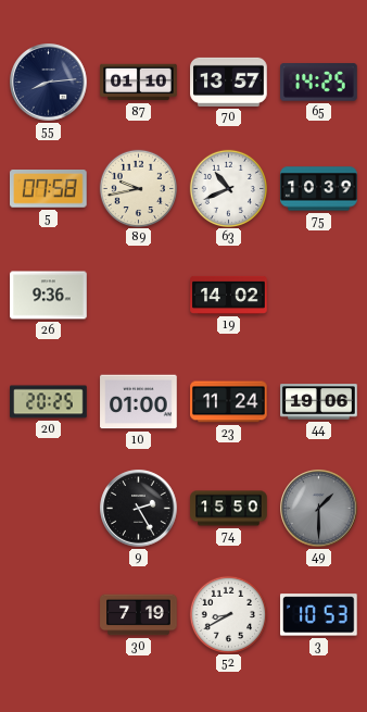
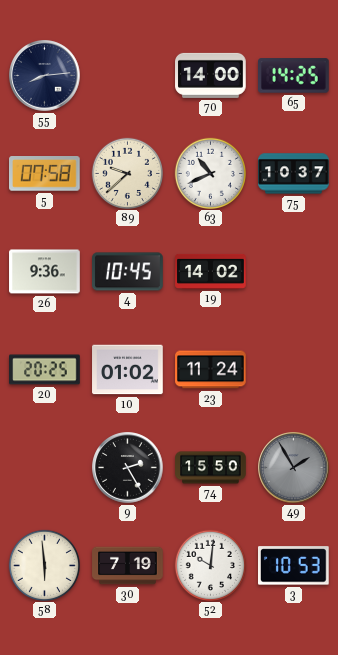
87: 01:10 -> none
70: 13:57 -> 14:00
89: 9:43 -> 9:38
75: 10:39 -> 10:37
4: none -> 10:45
10: 01:00 -> 01:02
44: 19:06 -> none
49: 1:30 -> 1:55
58: none -> 5:59
52: 8:40 -> 10:01
